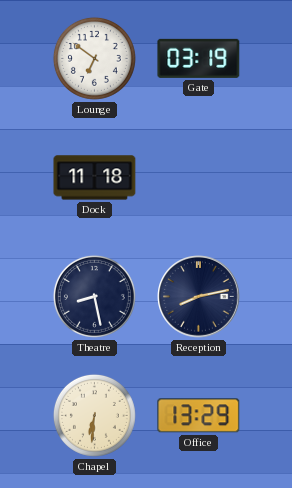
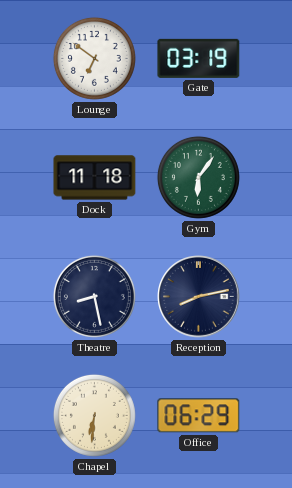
Gym: none -> 6:06
Office: 13:29 -> 06:29
